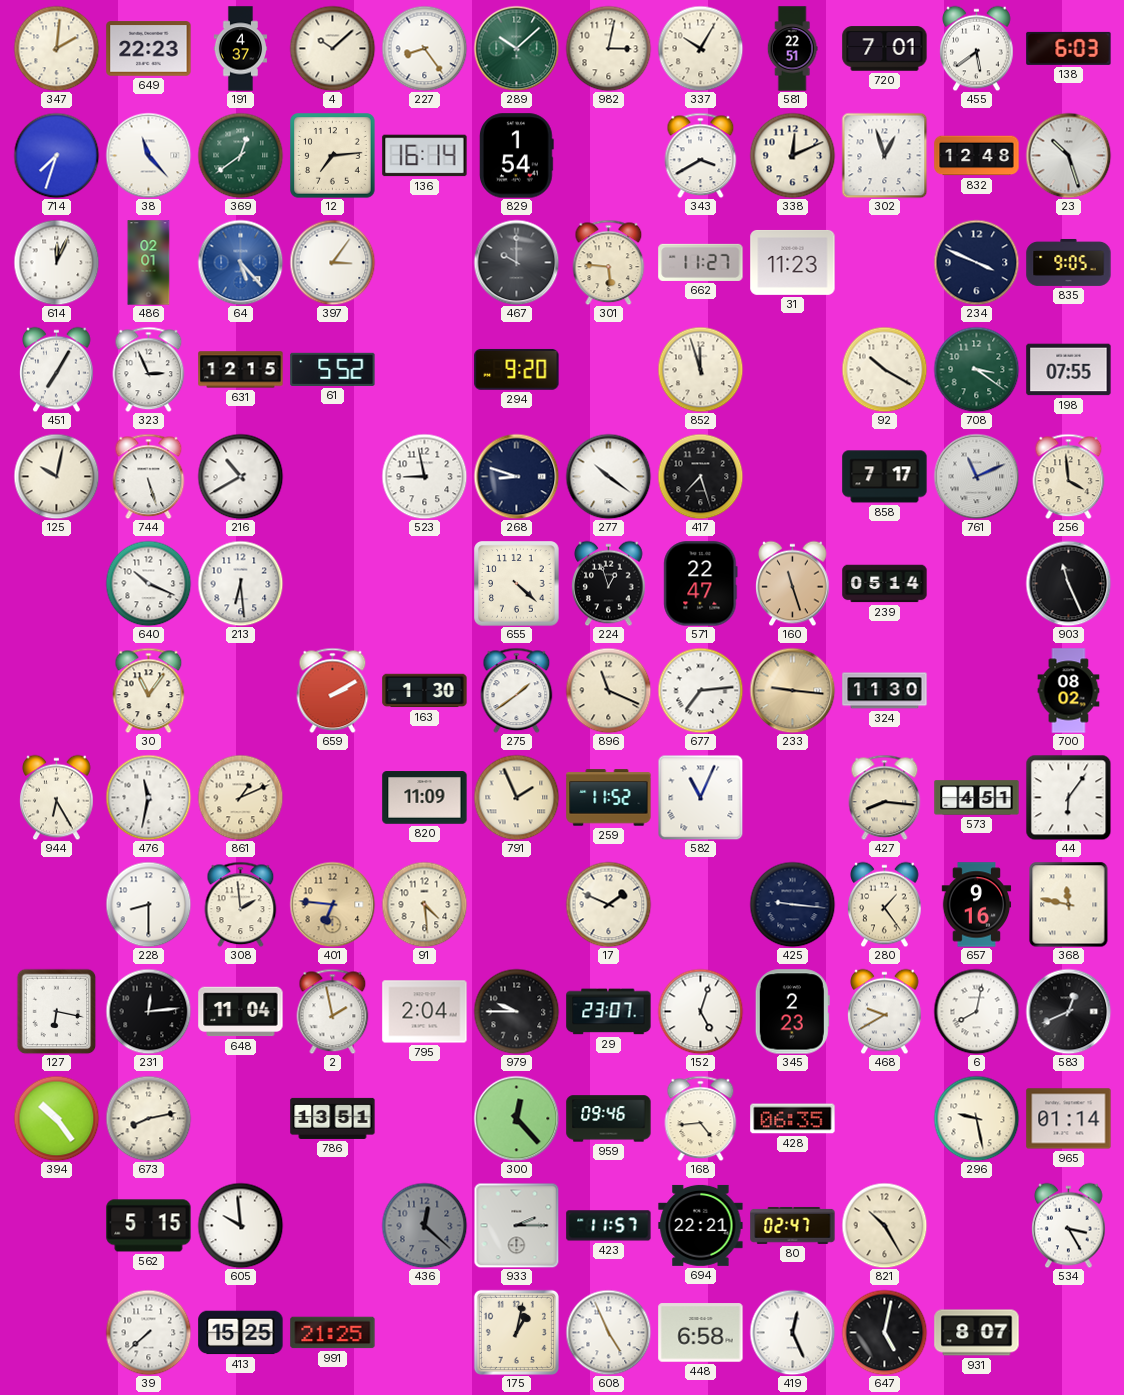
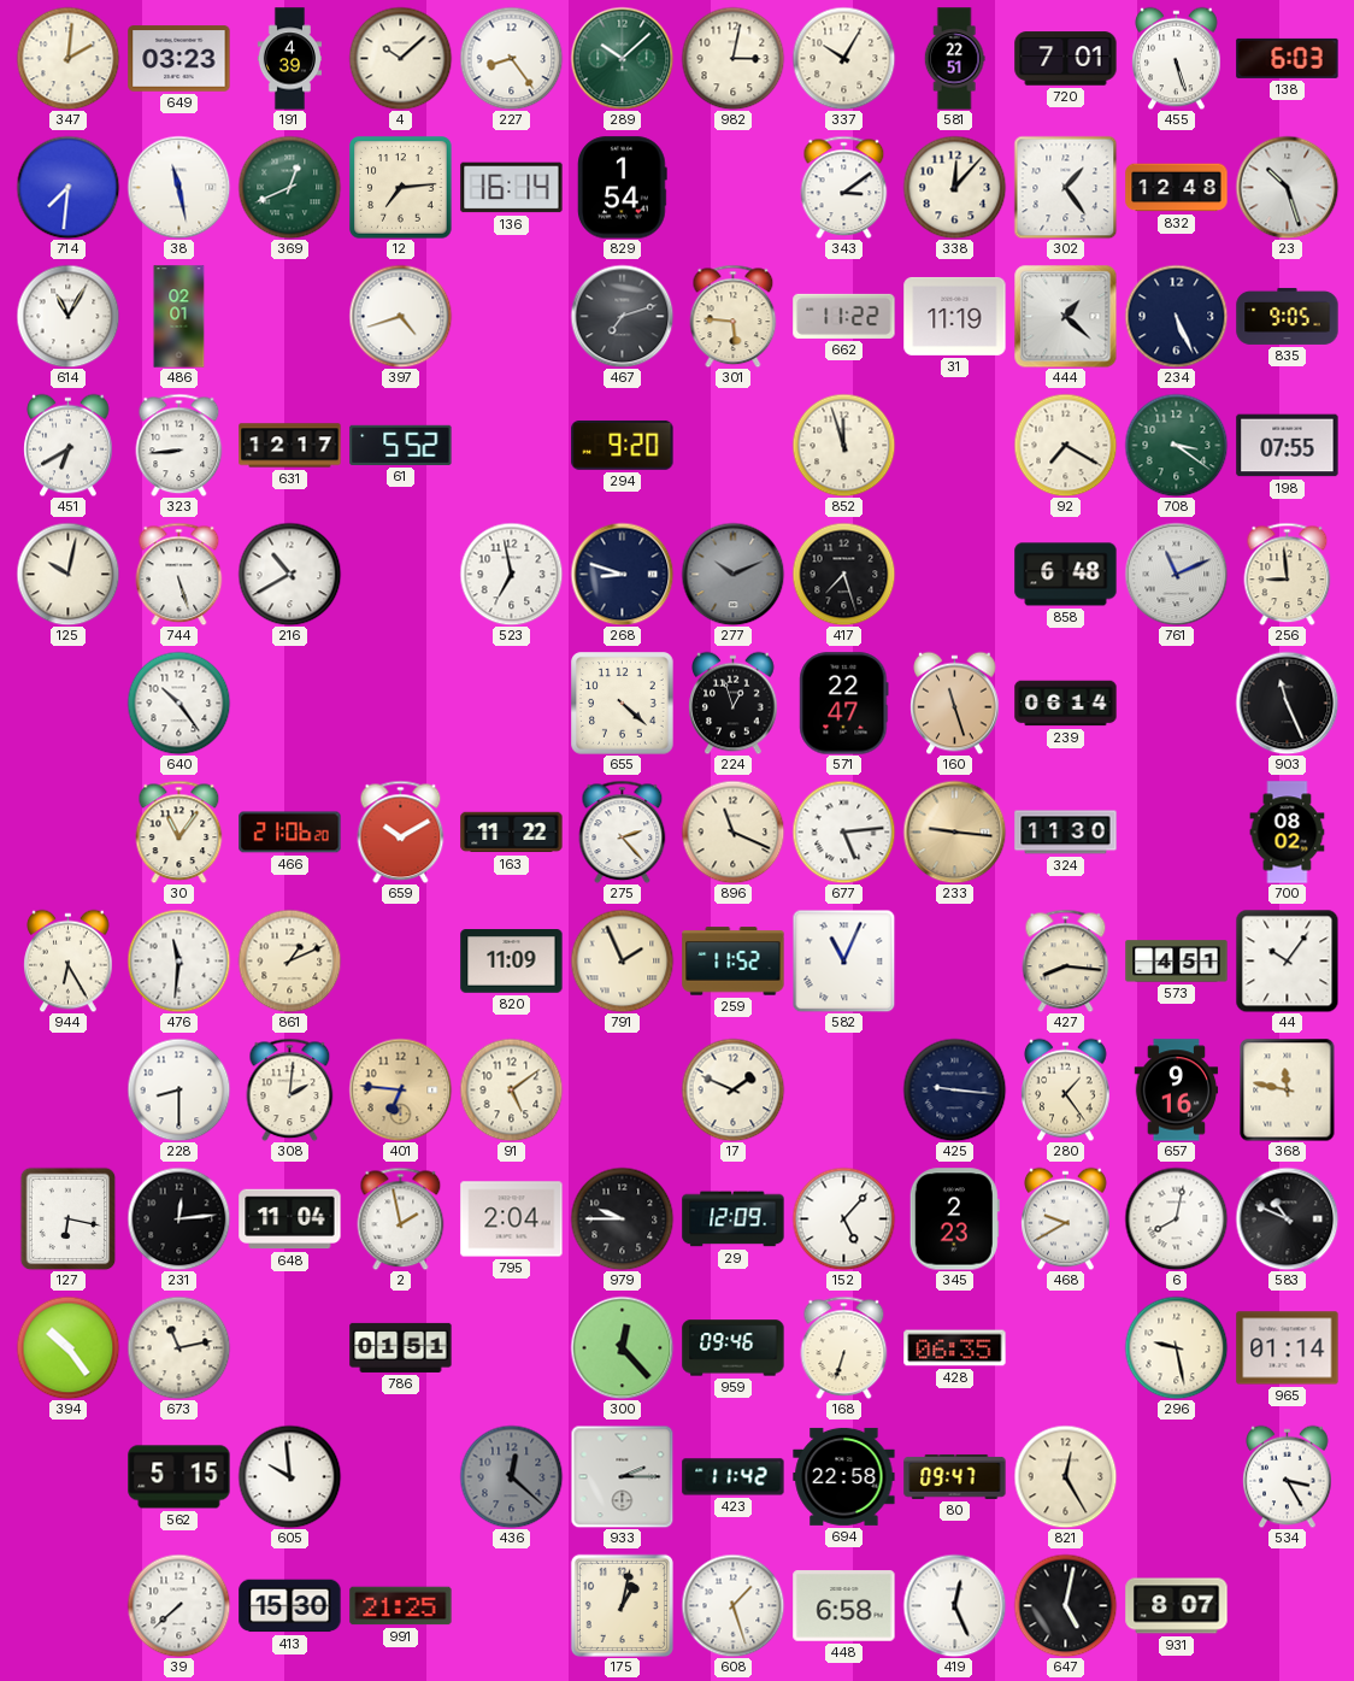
649: 22:23 -> 03:23
191: 4:37 -> 4:39
455: 5:39 -> 5:27
714: 7:33 -> 7:31
38: 11:23 -> 11:28
369: 12:39 -> 12:41
343: 3:40 -> 3:09
338: 12:11 -> 12:07
302: 12:57 -> 1:24
614: 12:04 -> 11:05
64: 5:23 -> none
397: 3:06 -> 4:42
467: 10:00 -> 7:12
662: 11:27 -> 11:22
31: 11:23 -> 11:19
444: none -> 1:22
234: 3:49 -> 5:26
451: 7:05 -> 6:40
323: 2:56 -> 8:44
631: 12:15 -> 12:17
92: 10:20 -> 7:20
523: 8:58 -> 6:58
277: 10:21 -> 10:11
277 dial: white -> grey
858: 7:17 -> 6:48
256: 3:59 -> 8:59
640: 10:19 -> 10:24
213: 6:29 -> none
239: 05:14 -> 06:14
466: none -> 21:06
659: 2:10 -> 10:10
163: 1:30 -> 11:22
275: 1:39 -> 2:23
677: 7:14 -> 5:14
476: 11:32 -> 11:31
44: 6:06 -> 10:06
308: 1:59 -> 2:01
91: 4:29 -> 5:09
29: 23:07 -> 12:09
152: 5:03 -> 5:07
583: 12:41 -> 10:49
673: 8:13 -> 11:13
786: 13:51 -> 01:51
168: 4:44 -> 6:33
423: 11:57 -> 11:42
694: 22:21 -> 22:58
80: 02:47 -> 09:47
821: 10:25 -> 12:25
413: 15:25 -> 15:30
608: 4:56 -> 1:27
